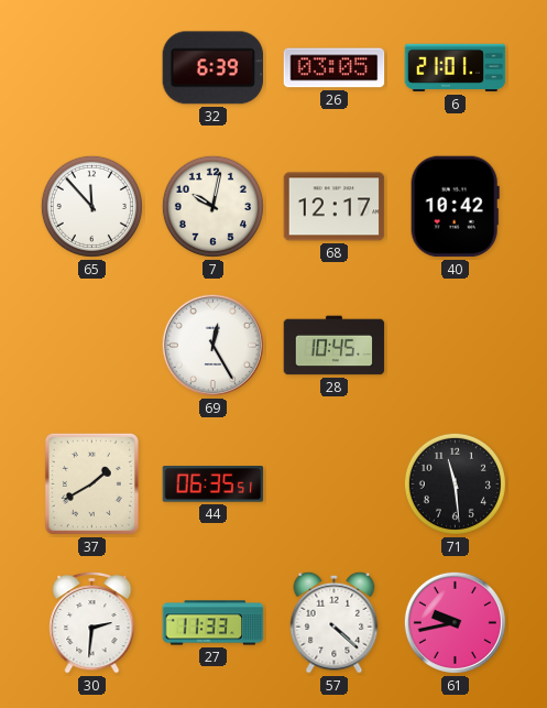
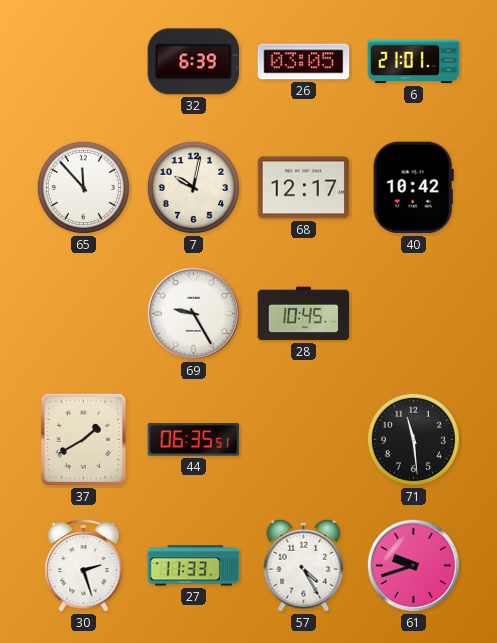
69: 12:25 -> 9:25
30: 2:31 -> 2:27
57: 4:22 -> 4:25
61: 9:43 -> 9:42
